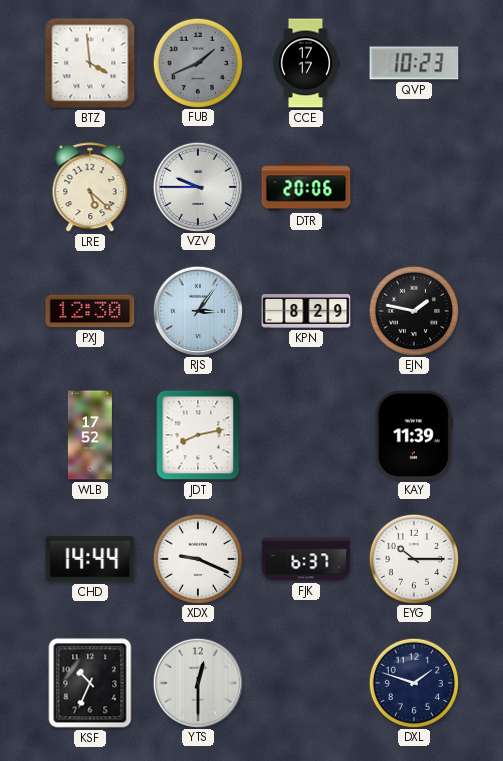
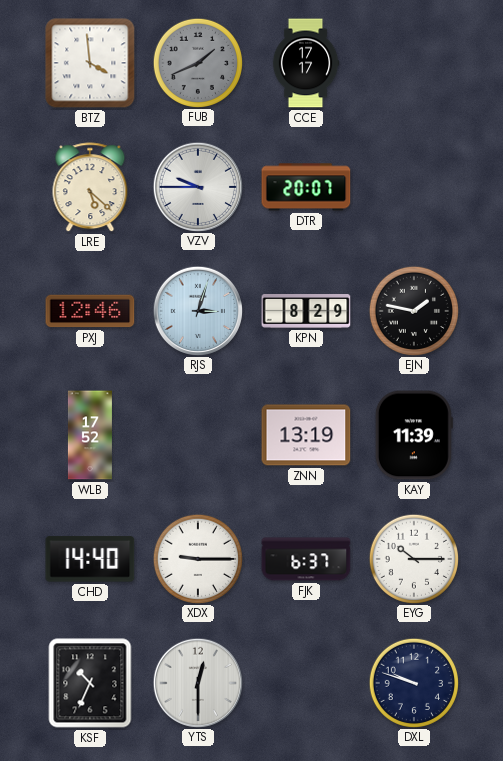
QVP: 10:23 -> none
DTR: 20:06 -> 20:07
PXJ: 12:30 -> 12:46
RJS: 3:06 -> 3:03
JDT: 8:13 -> none
ZNN: none -> 13:19
CHD: 14:44 -> 14:40
XDX: 9:19 -> 9:15
DXL: 1:48 -> 9:48
